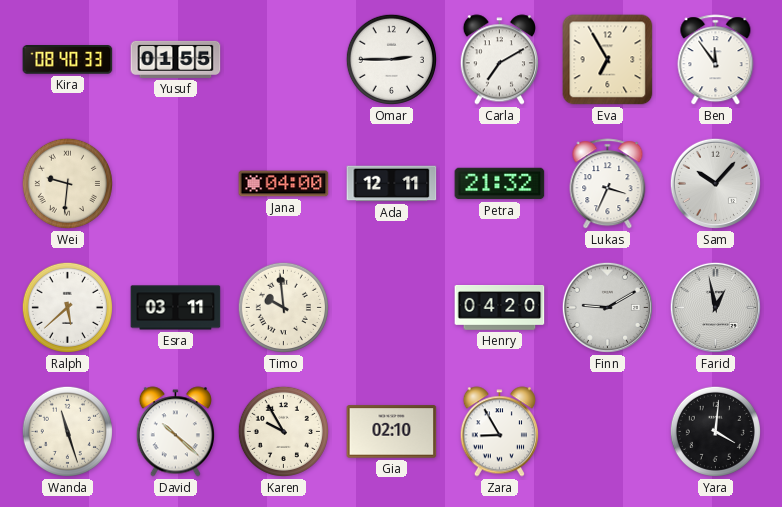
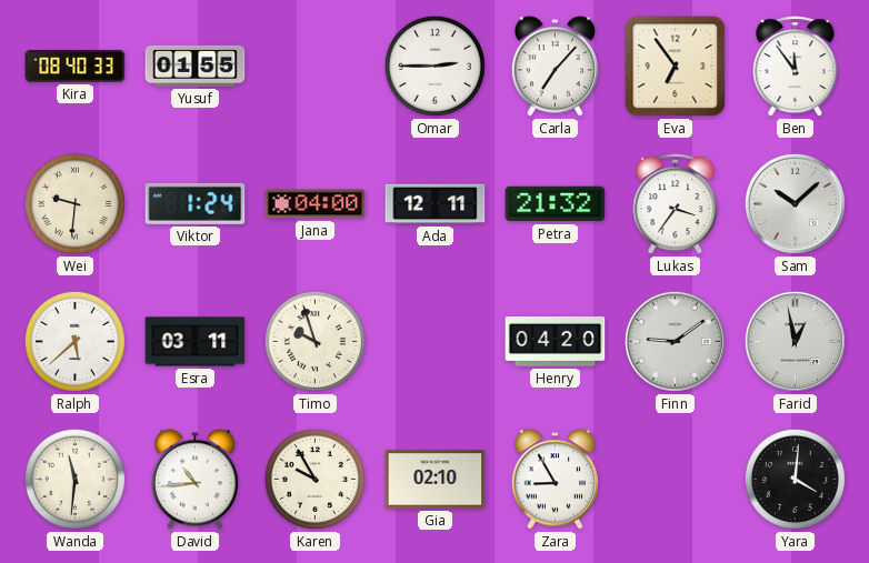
Carla: 7:10 -> 7:07
Eva: 6:55 -> 6:54
Viktor: none -> 1:24
Lukas: 3:34 -> 3:36
Sam: 10:07 -> 10:08
Timo: 9:59 -> 9:57
Finn: 9:10 -> 9:09
Wanda: 11:27 -> 11:31
David: 10:22 -> 10:44
